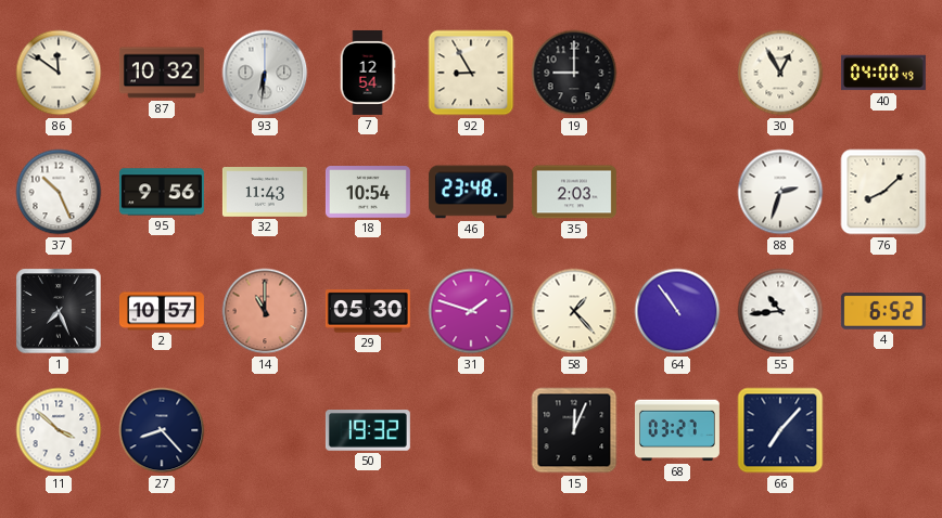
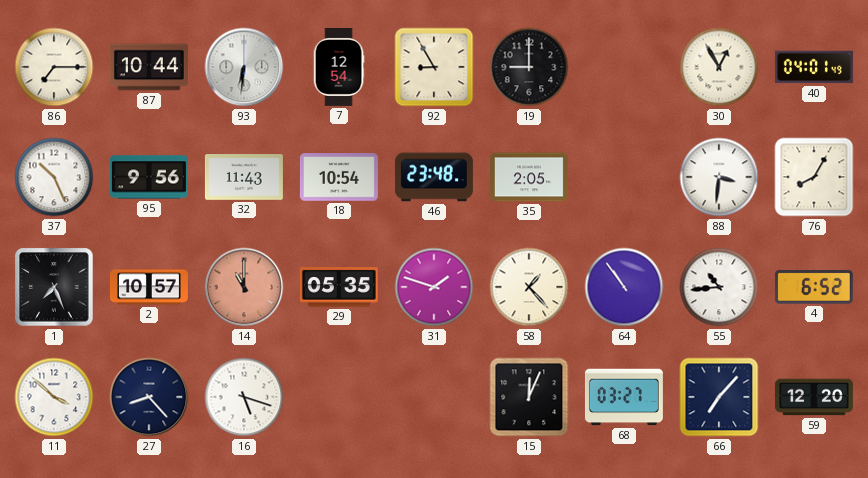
86: 11:51 -> 7:15
87: 10:32 -> 10:44
40: 04:00 -> 04:01
35: 2:03 -> 2:05
88: 2:33 -> 3:31
76: 8:08 -> 8:05
29: 05:30 -> 05:35
16: none -> 5:18
50: 19:32 -> none
59: none -> 12:20
